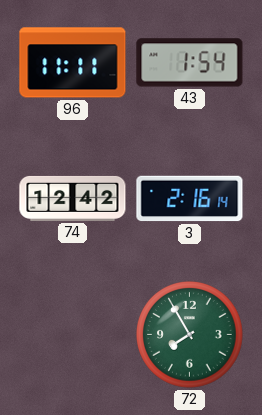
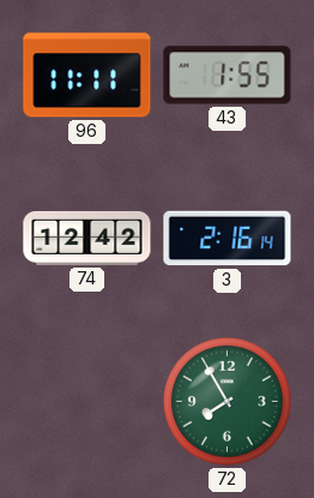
43: 1:54 -> 1:55
